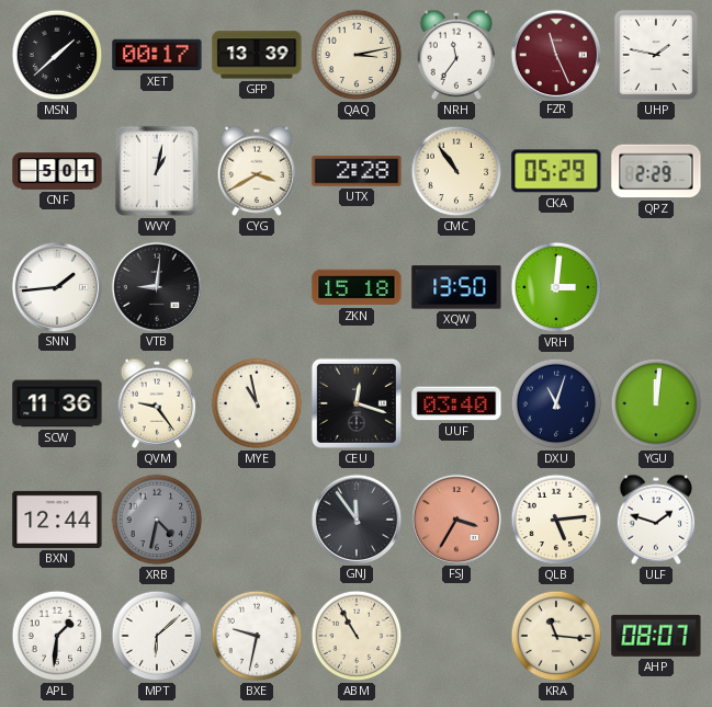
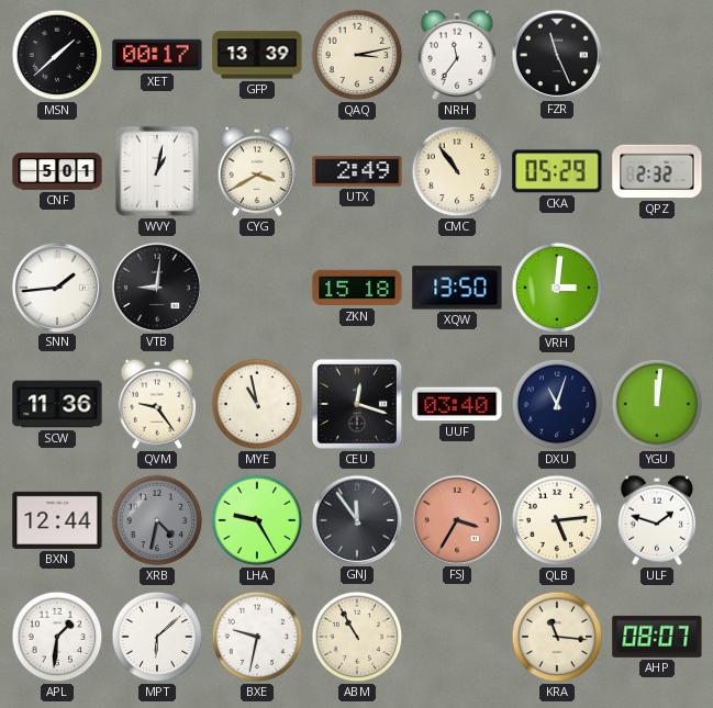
FZR dial: burgundy -> black
UHP: 1:47 -> none
UTX: 2:28 -> 2:49
QPZ: 2:29 -> 2:32
LHA: none -> 9:25
